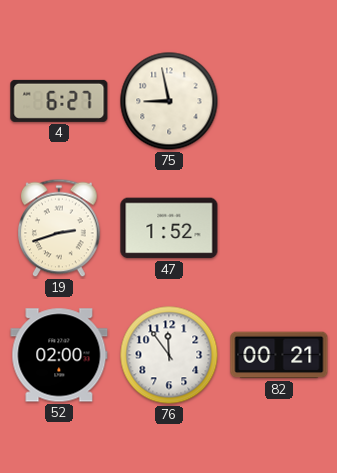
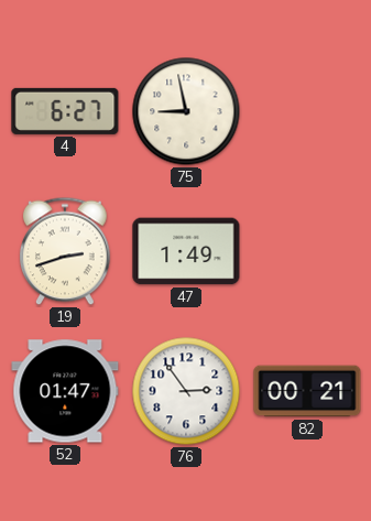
47: 1:52 -> 1:49
52: 02:00 -> 01:47
76: 11:54 -> 2:54
